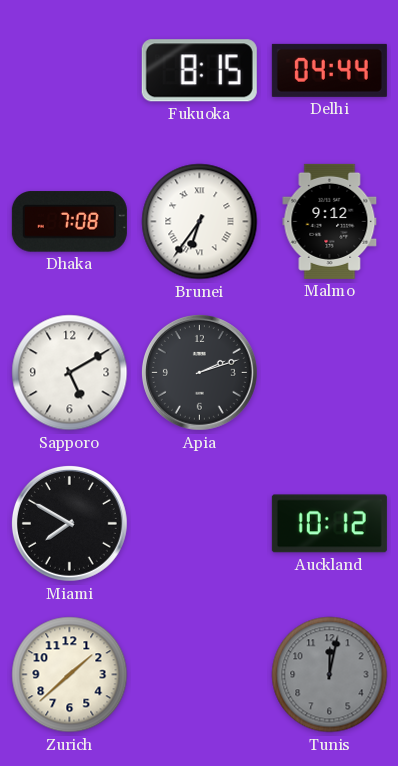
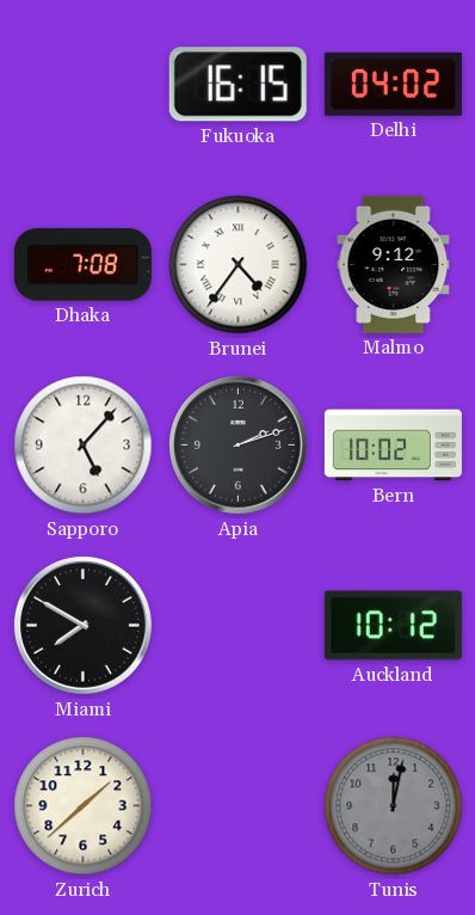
Fukuoka: 8:15 -> 16:15
Delhi: 04:44 -> 04:02
Brunei: 6:36 -> 4:36
Sapporo: 5:10 -> 5:07
Bern: none -> 10:02
